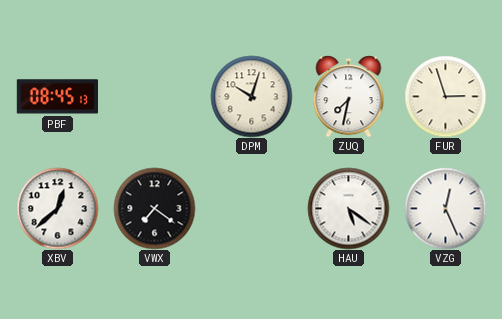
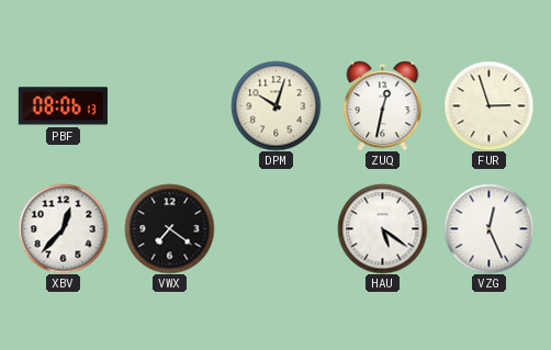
PBF: 08:45 -> 08:06
ZUQ: 7:32 -> 12:32
XBV: 12:38 -> 12:37
